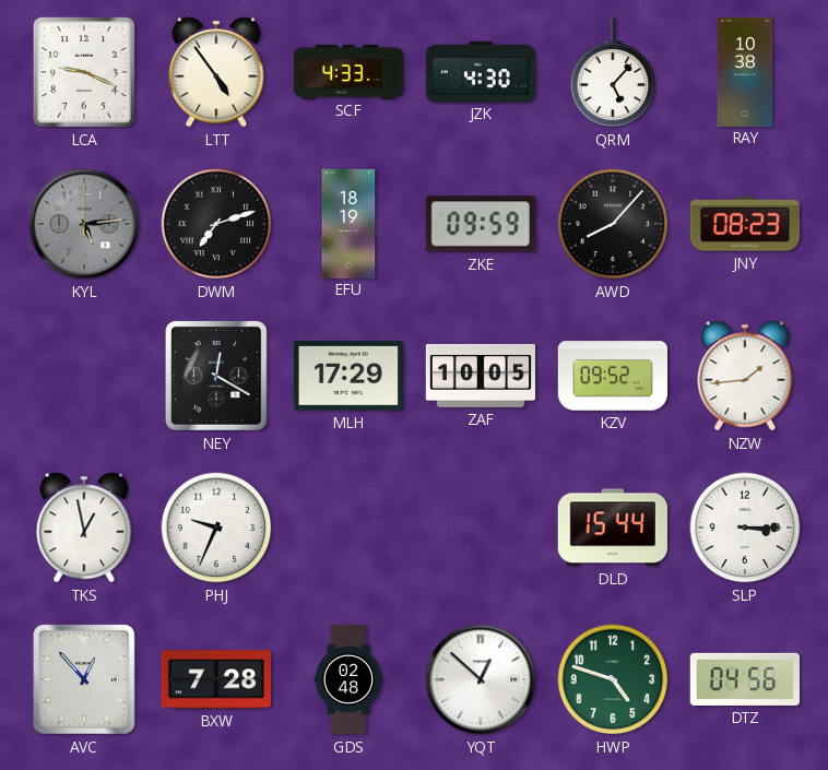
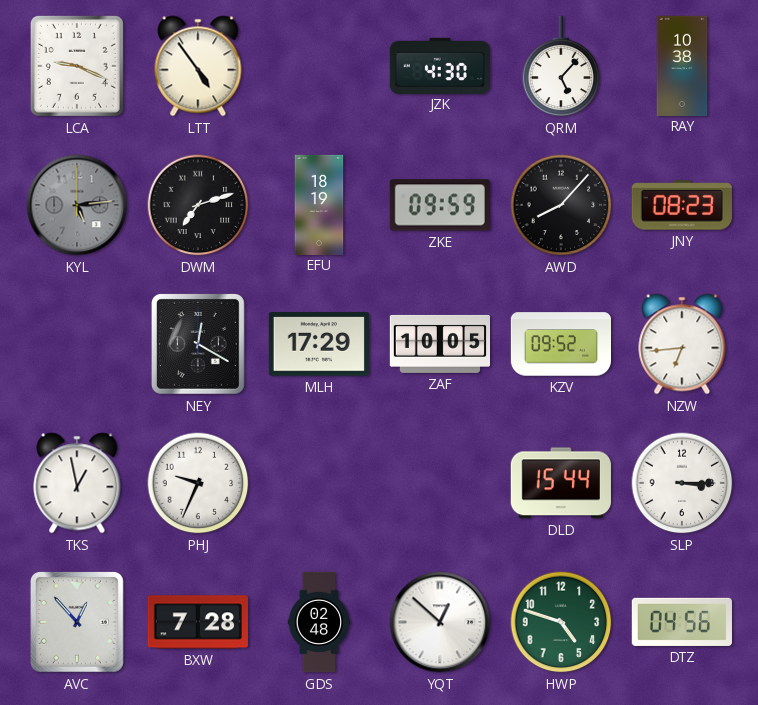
SCF: 4:33 -> none
NZW: 1:44 -> 6:44
